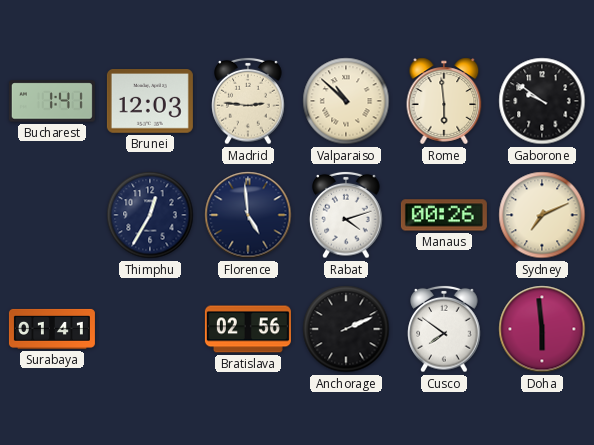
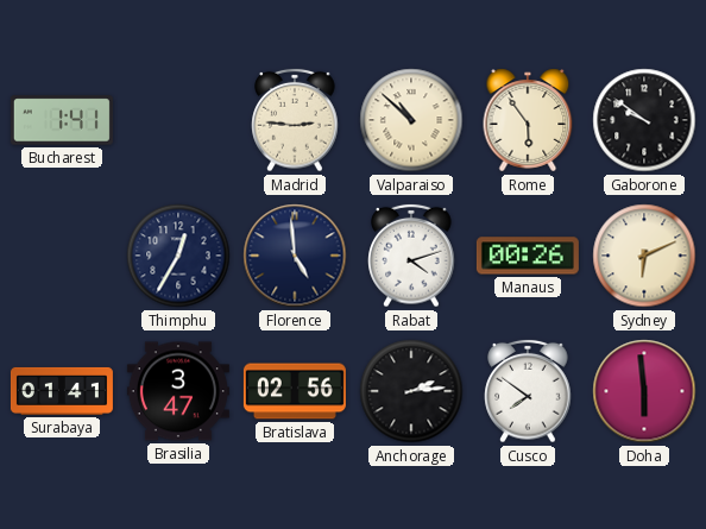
Brunei: 12:03 -> none
Rome: 5:59 -> 5:54
Sydney: 7:11 -> 6:11
Brasilia: none -> 3:47
Anchorage: 2:11 -> 2:14
